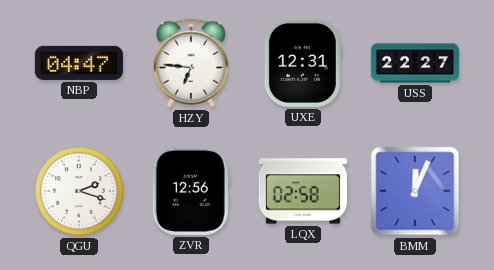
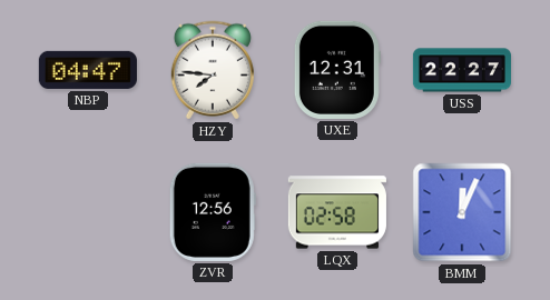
HZY: 6:46 -> 7:46
QGU: 2:18 -> none
